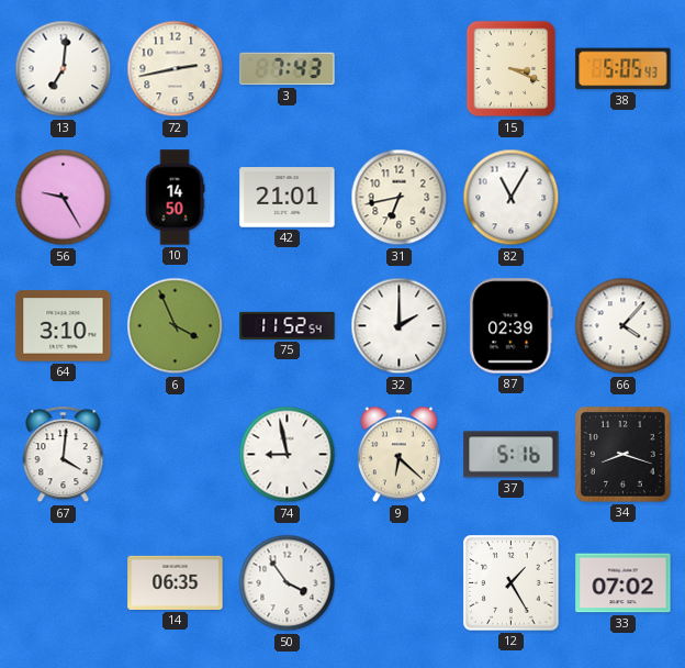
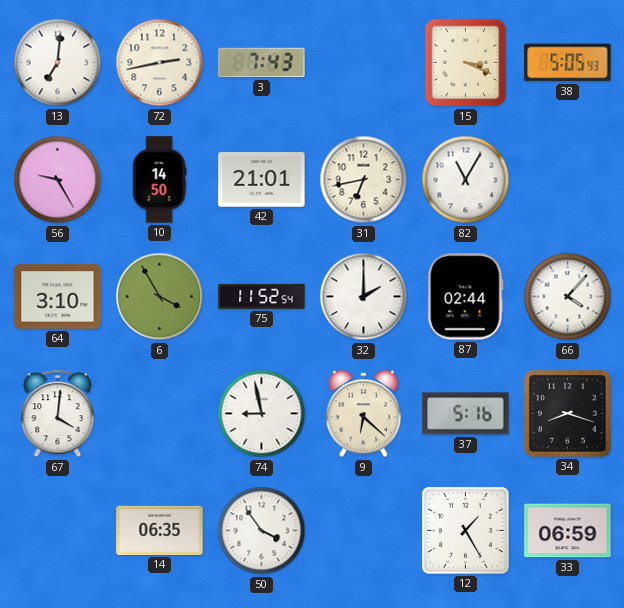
6: 3:56 -> 3:55
87: 02:39 -> 02:44
33: 07:02 -> 06:59
